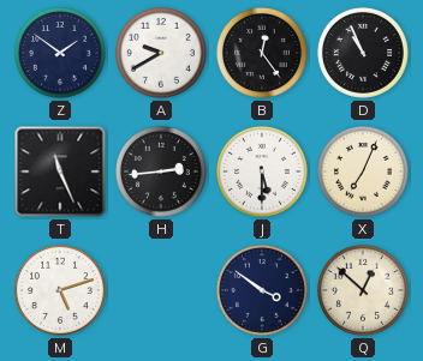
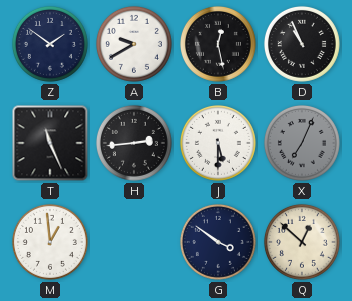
B: 12:24 -> 12:28
X dial: cream -> grey
M: 5:12 -> 12:59
